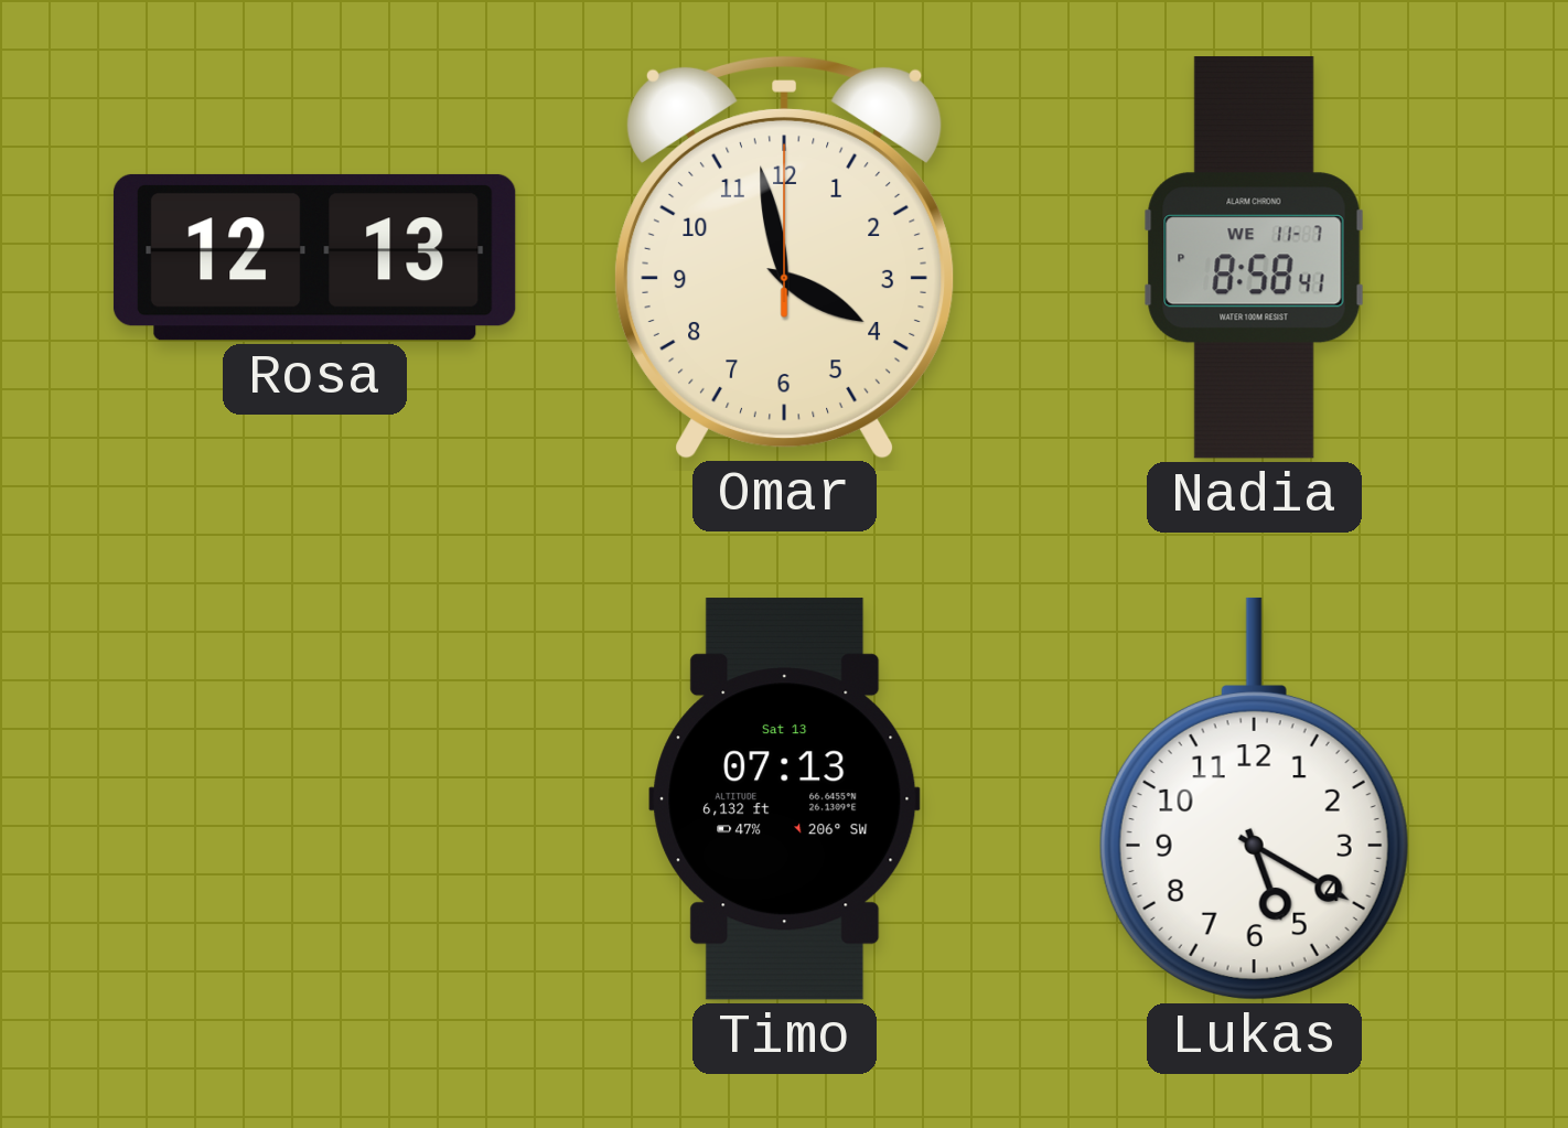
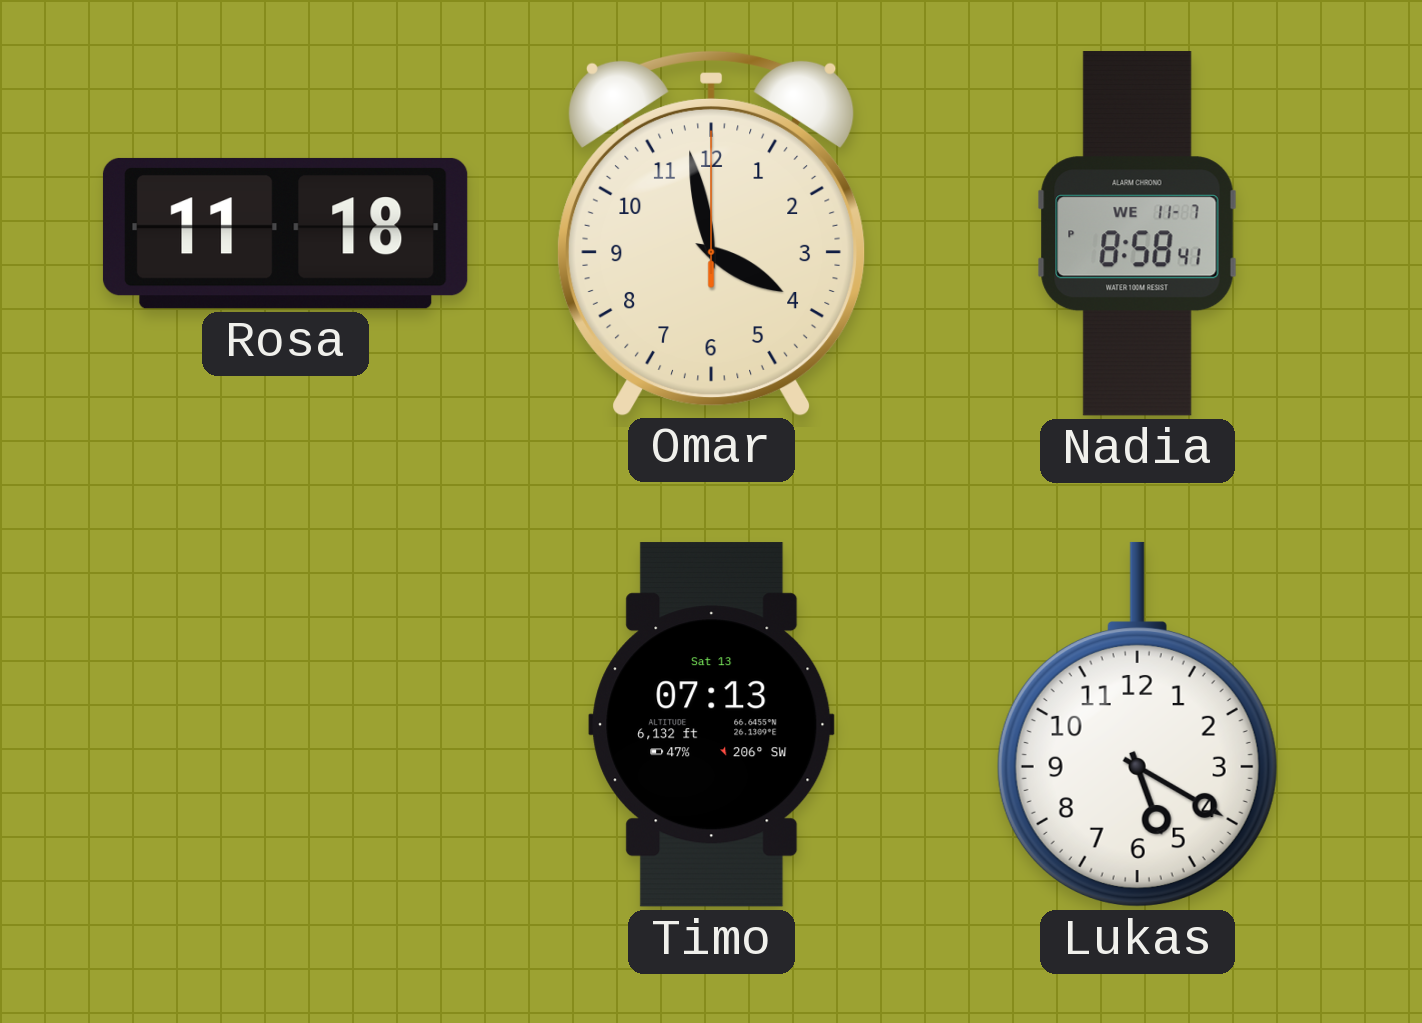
Rosa: 12:13 -> 11:18
